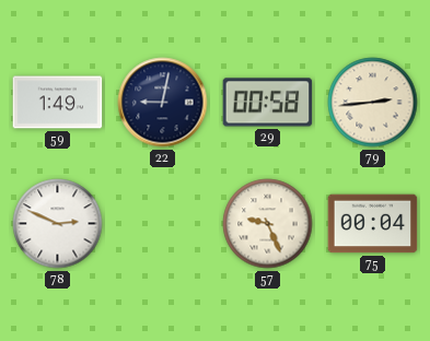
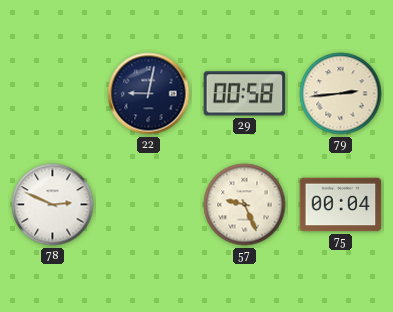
59: 1:49 -> none
